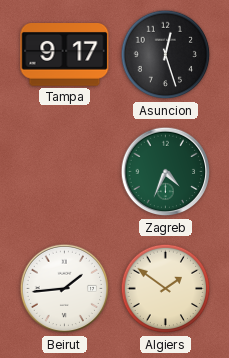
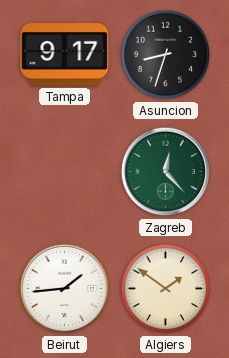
Asuncion: 12:27 -> 8:33
Zagreb: 4:34 -> 12:23
